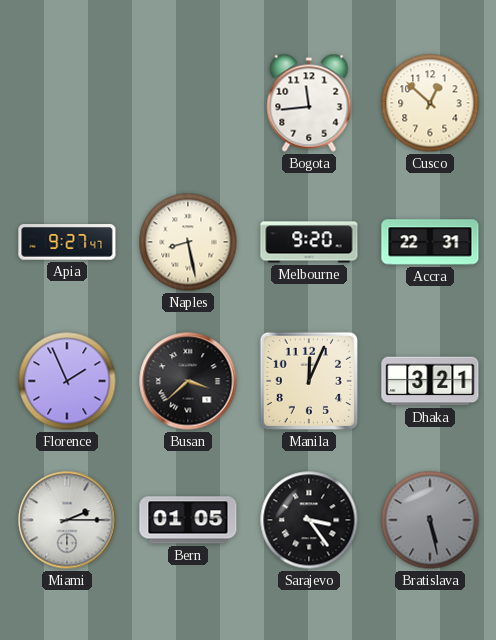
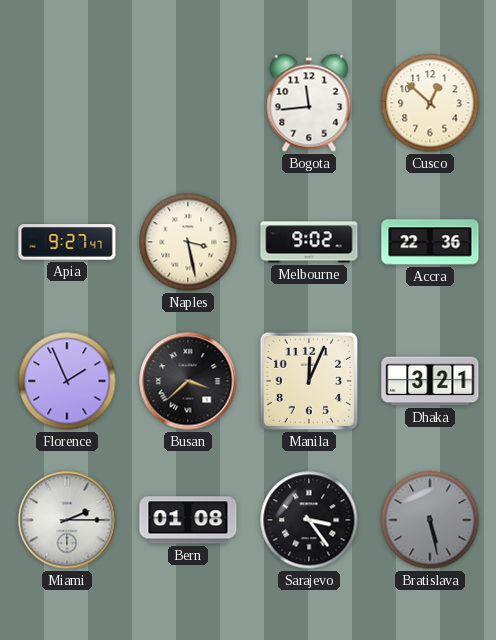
Naples: 8:28 -> 3:28
Melbourne: 9:20 -> 9:02
Accra: 22:31 -> 22:36
Bern: 01:05 -> 01:08
